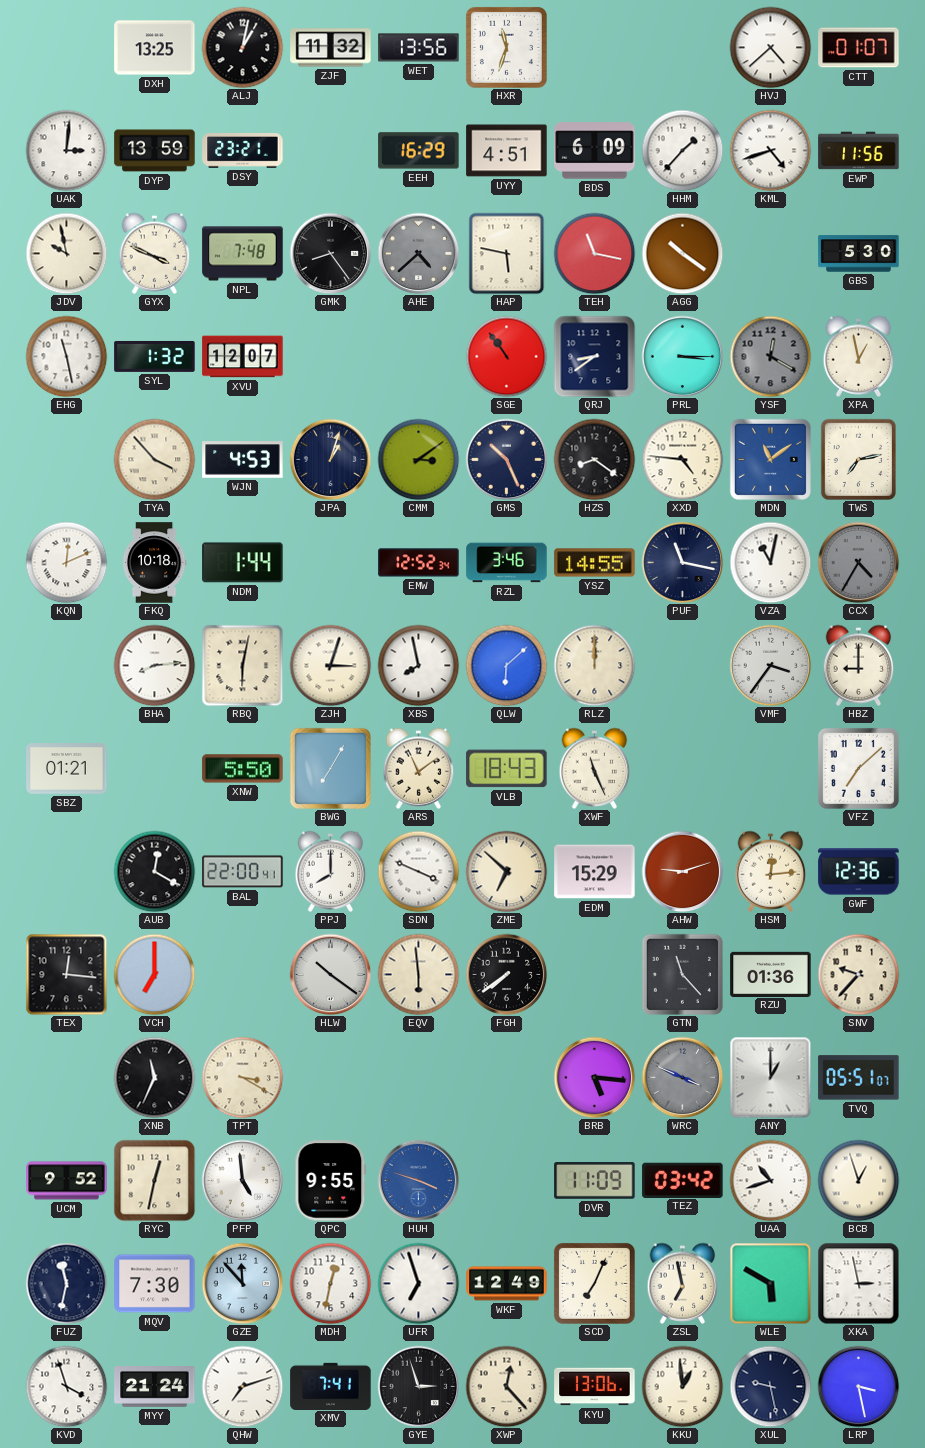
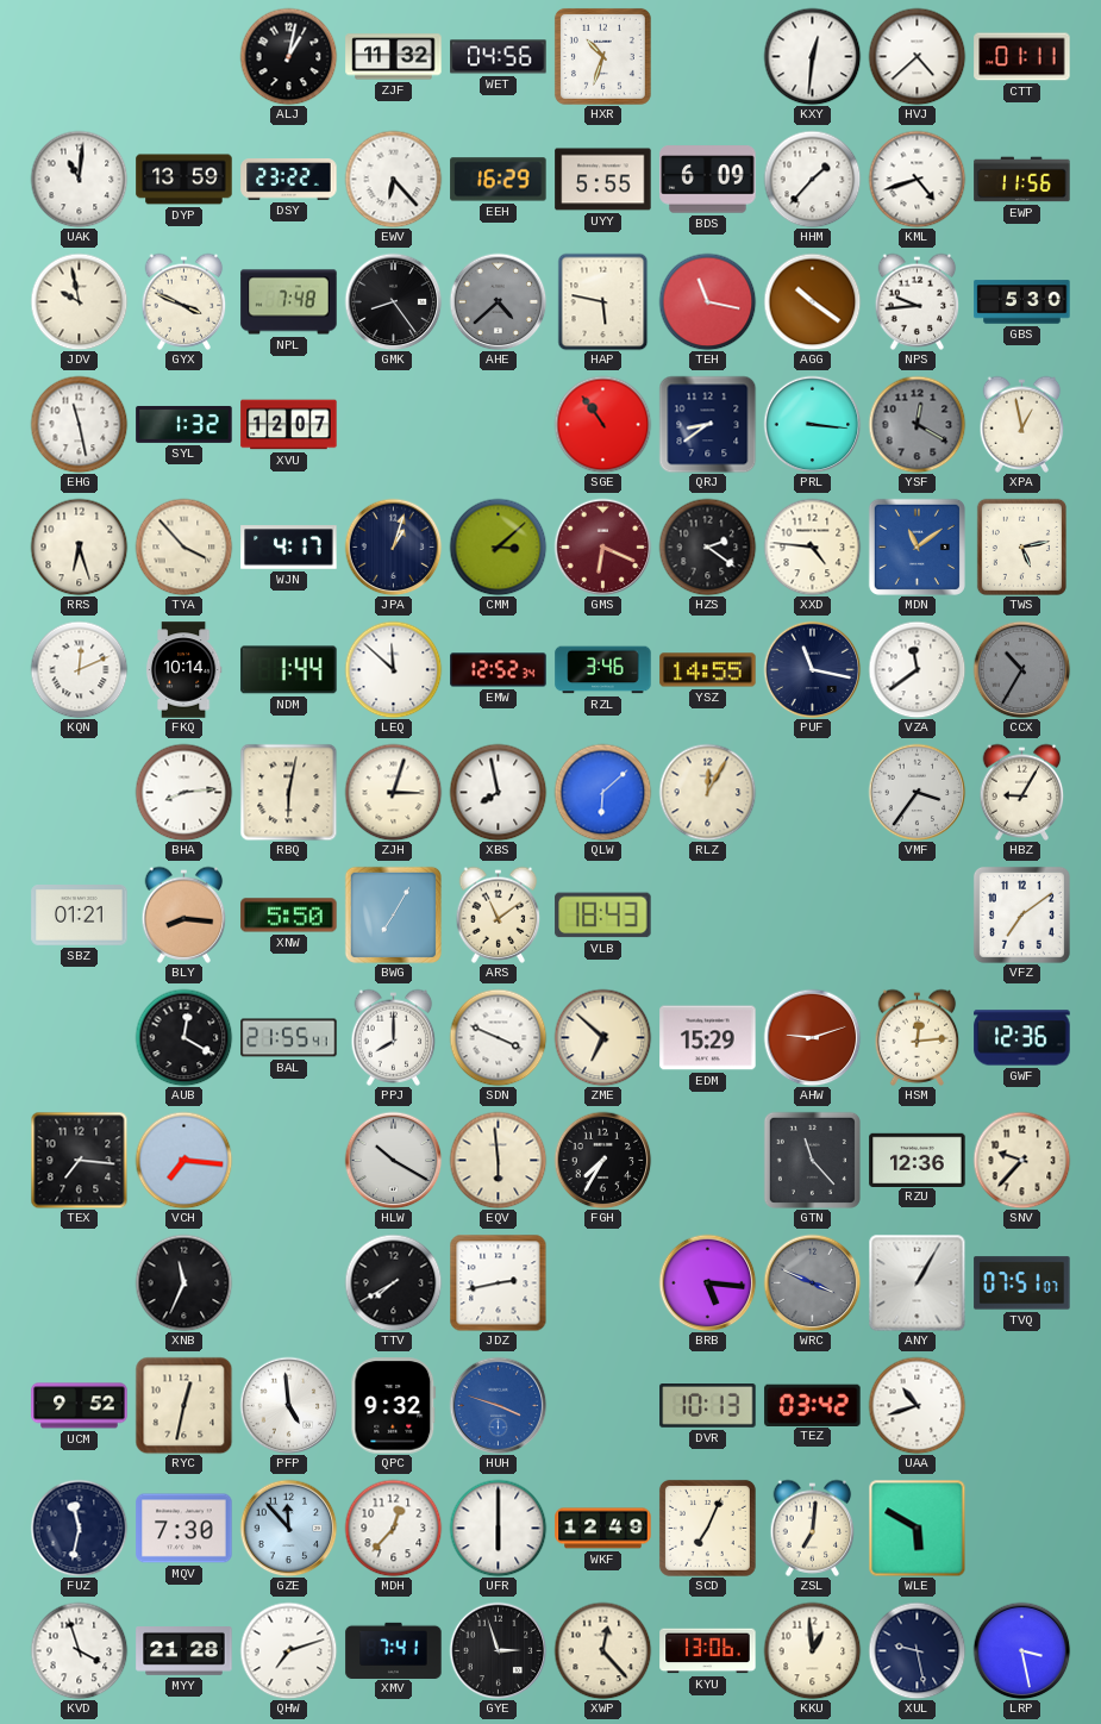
DXH: 13:25 -> none
WET: 13:56 -> 04:56
HXR: 11:33 -> 10:33
KXY: none -> 12:31
CTT: 01:07 -> 01:11
UAK: 3:01 -> 11:01
DSY: 23:21 -> 23:22
EWV: none -> 6:23
UYY: 4:51 -> 5:55
NPS: none -> 9:44
PRL: 3:15 -> 3:16
RRS: none -> 6:27
WJN: 4:53 -> 4:17
CMM: 3:09 -> 3:08
GMS: 10:26 -> 6:19
GMS dial: navy -> burgundy
HZS: 8:21 -> 2:21
TWS: 7:13 -> 5:13
FKQ: 10:18 -> 10:14
LEQ: none -> 11:52
VZA: 11:02 -> 11:39
CCX: 4:35 -> 10:35
RLZ: 12:00 -> 12:05
HBZ: 9:00 -> 9:05
BLY: none -> 8:16
XWF: 11:26 -> none
VFZ: 7:08 -> 7:09
BAL: 22:00 -> 21:55
TEX: 12:16 -> 7:16
VCH: 7:00 -> 7:16
HLW: 10:21 -> 10:20
FGH: 7:39 -> 7:35
RZU: 01:36 -> 12:36
TPT: 3:20 -> none
TTV: none -> 7:40
JDZ: none -> 2:43
ANY: 1:00 -> 1:05
TVQ: 05:51 -> 07:51
QPC: 9:55 -> 9:32
DVR: 11:09 -> 10:13
BCB: 12:57 -> none
MDH: 12:32 -> 12:37
UFR: 6:57 -> 6:00
ZSL: 6:58 -> 7:01
XKA: 2:58 -> none
MYY: 21:24 -> 21:28
